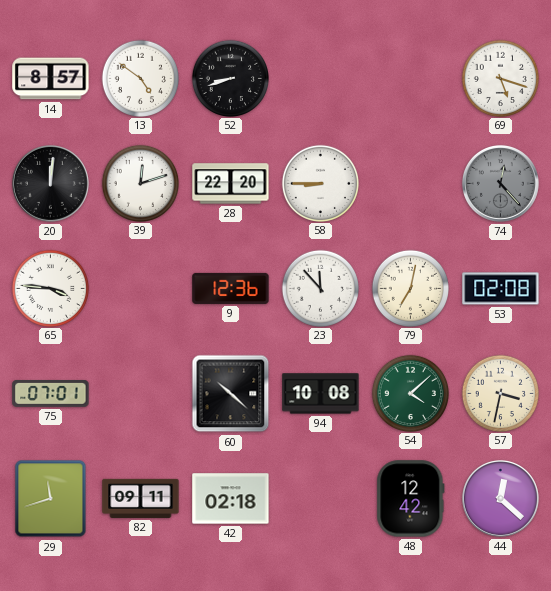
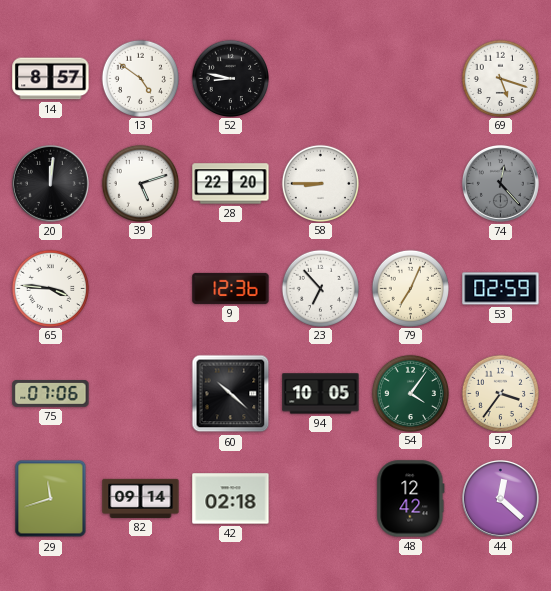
52: 8:42 -> 8:47
39: 12:12 -> 5:12
23: 11:53 -> 6:53
79: 7:02 -> 7:04
53: 02:08 -> 02:59
75: 07:01 -> 07:06
94: 10:08 -> 10:05
54: 4:08 -> 4:06
57: 3:32 -> 3:36
82: 09:11 -> 09:14
